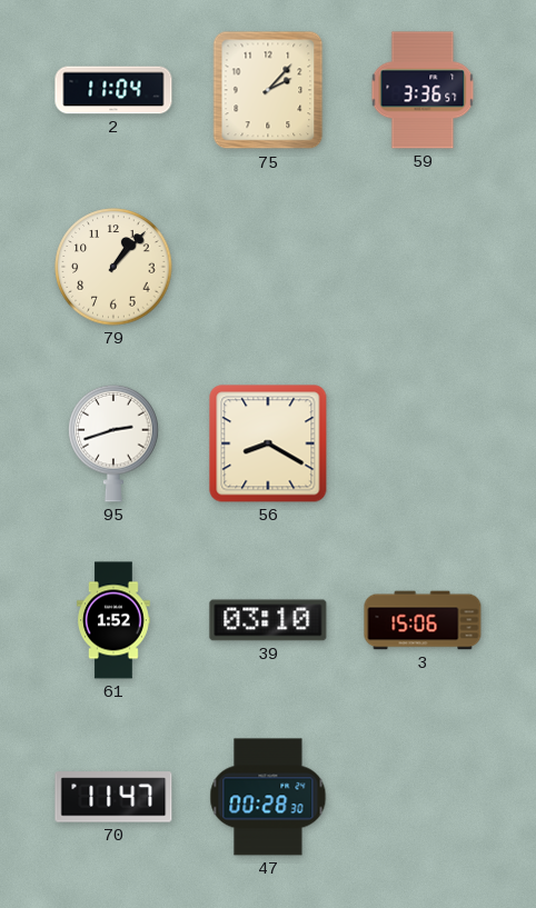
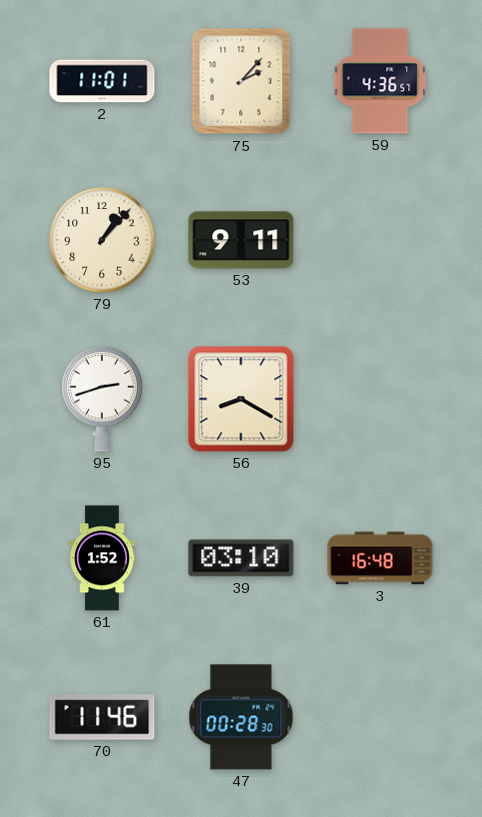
2: 11:04 -> 11:01
59: 3:36 -> 4:36
53: none -> 9:11
3: 15:06 -> 16:48
70: 11:47 -> 11:46
